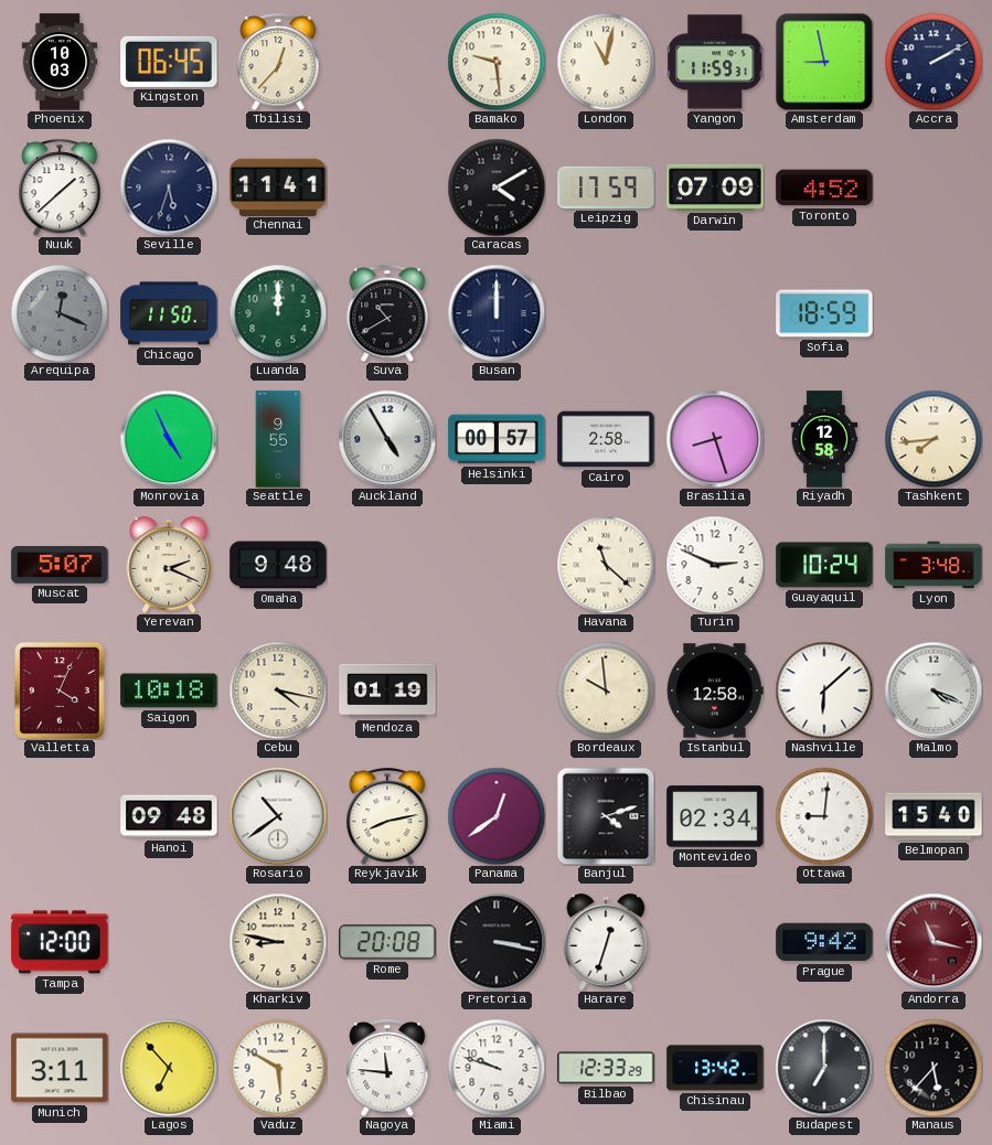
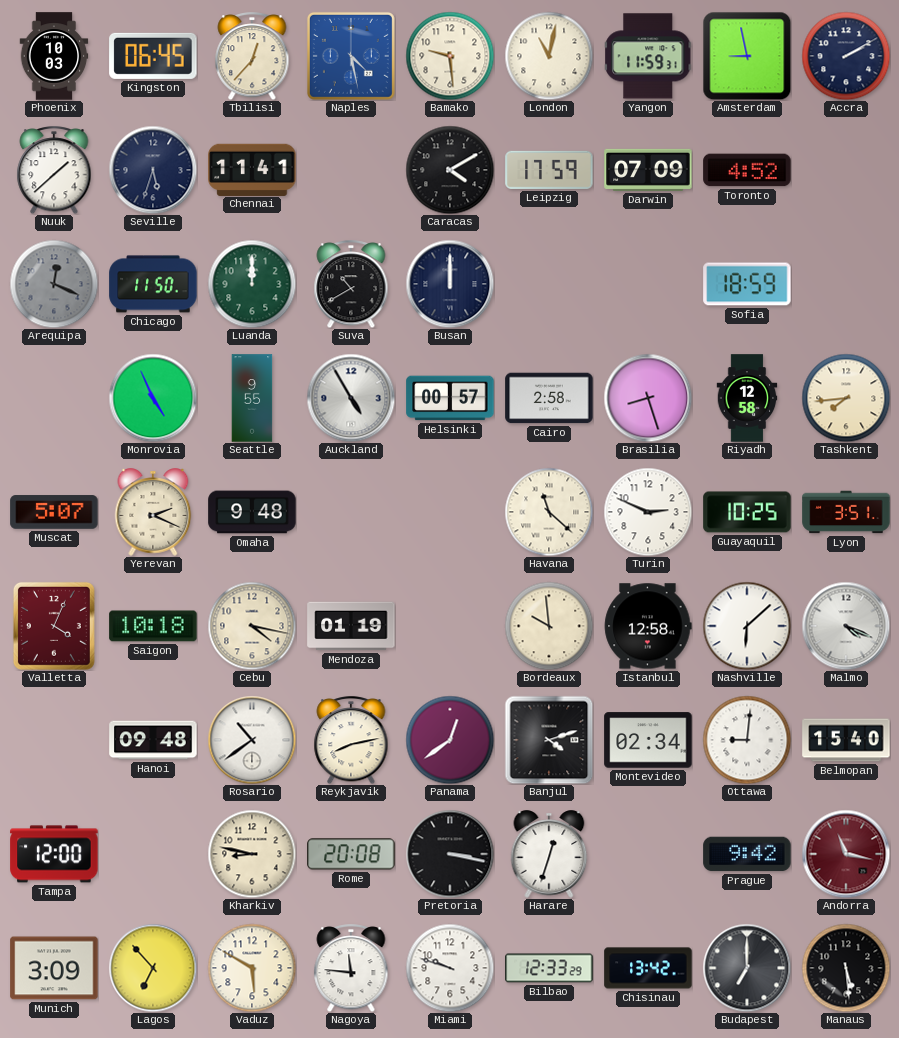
Naples: none -> 4:28
Guayaquil: 10:24 -> 10:25
Lyon: 3:48 -> 3:51
Munich: 3:11 -> 3:09
Manaus: 5:37 -> 5:29
